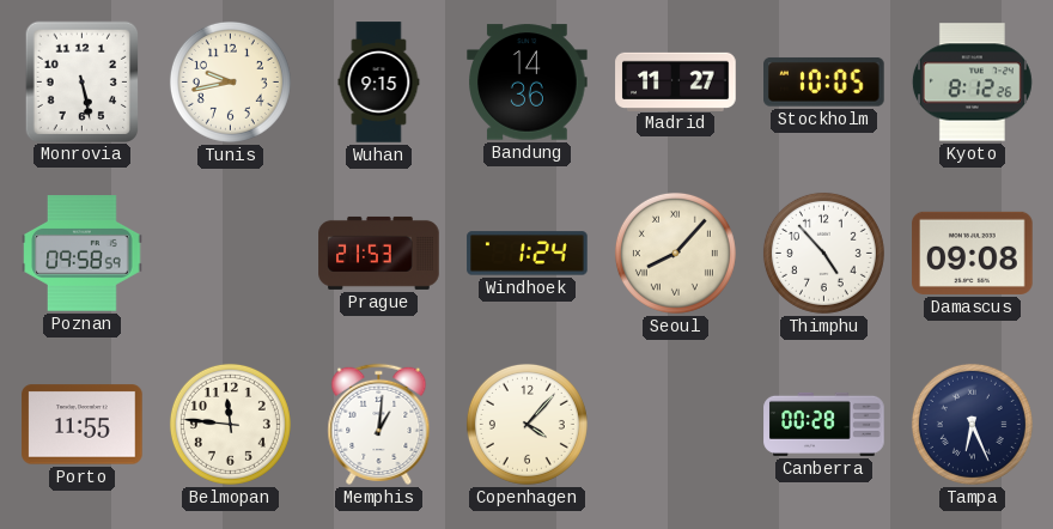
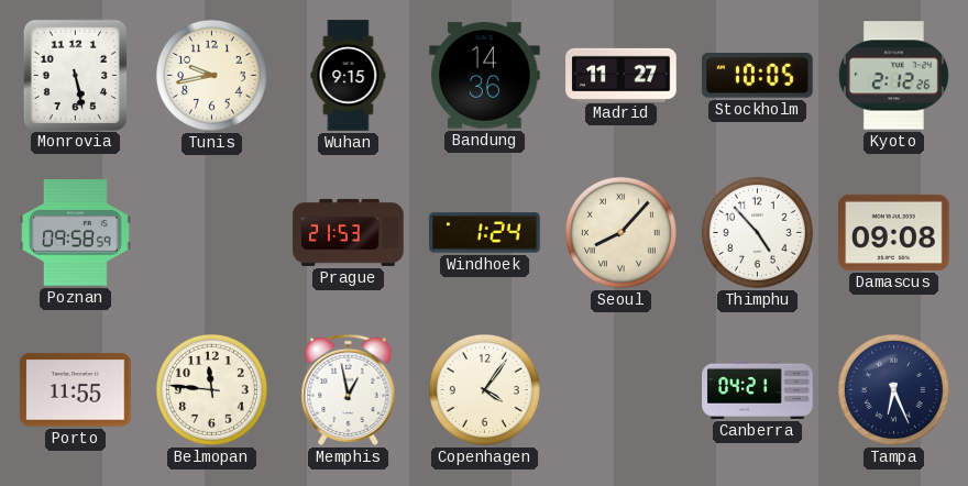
Kyoto: 8:12 -> 2:12
Memphis: 1:01 -> 12:58
Copenhagen: 4:07 -> 4:06
Canberra: 00:28 -> 04:21
